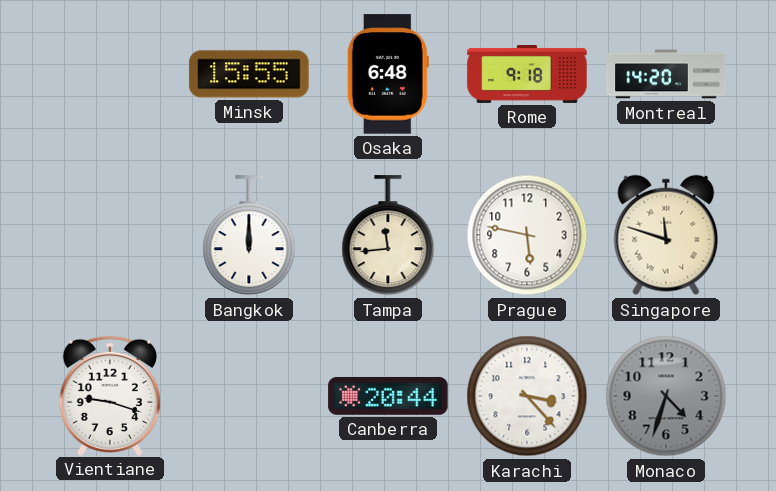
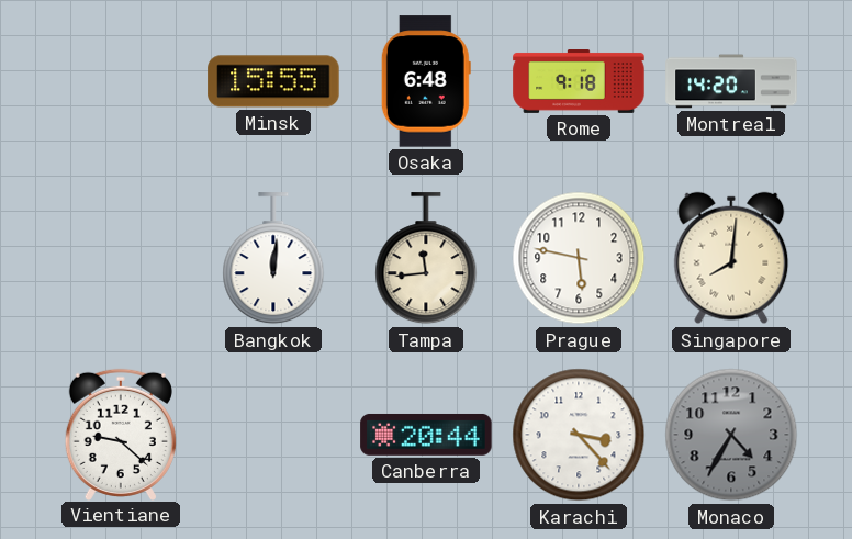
Bangkok: 12:00 -> 12:01
Singapore: 11:48 -> 8:01
Vientiane: 9:18 -> 9:22
Monaco: 4:33 -> 4:35
